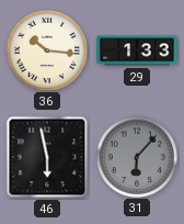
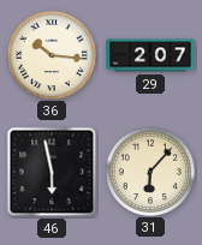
29: 1:33 -> 2:07
31 dial: grey -> cream
